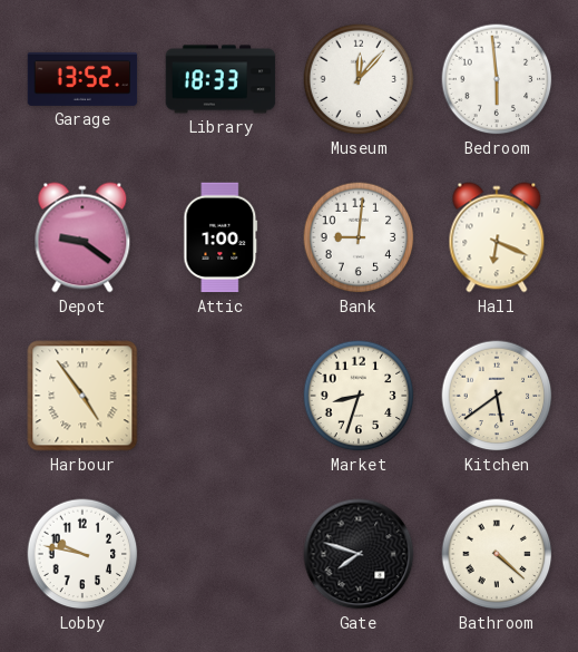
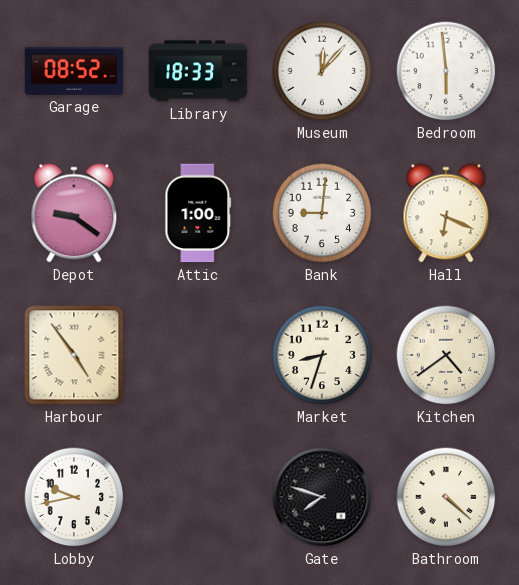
Garage: 13:52 -> 08:52
Kitchen: 5:39 -> 4:39
Lobby: 9:47 -> 9:43
